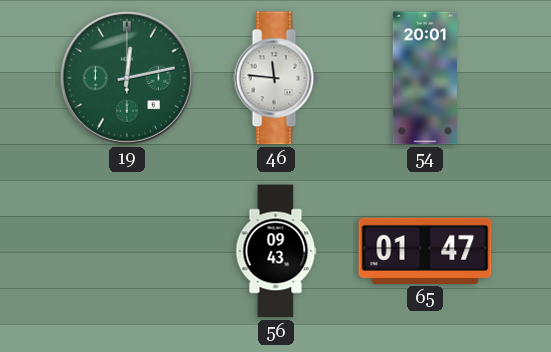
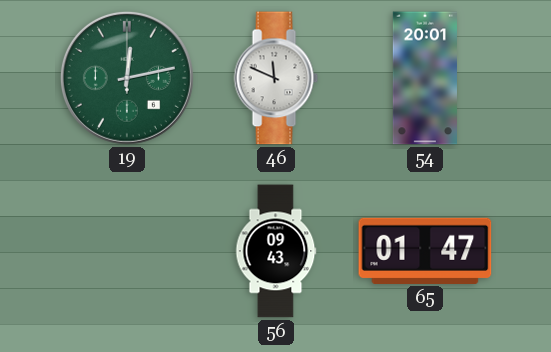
46: 11:46 -> 11:49
